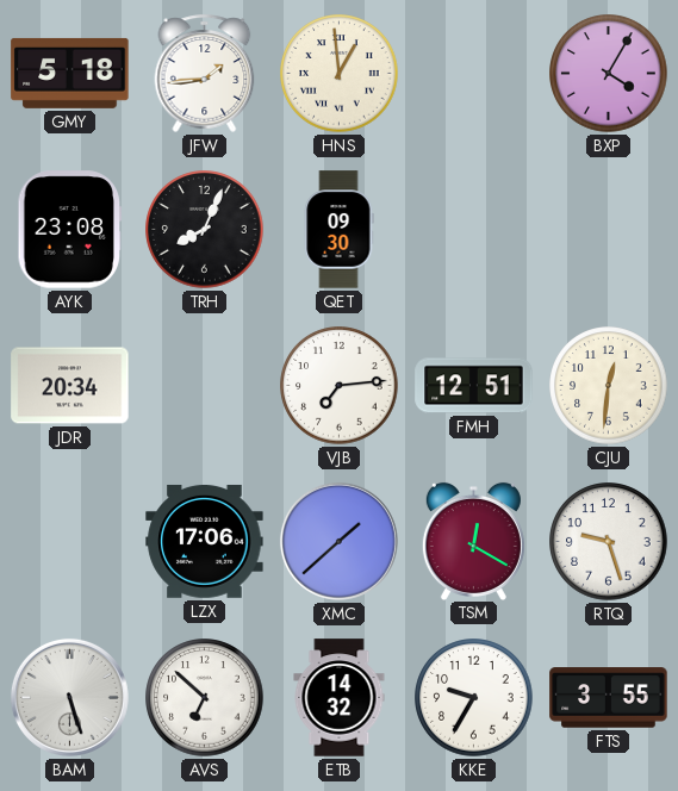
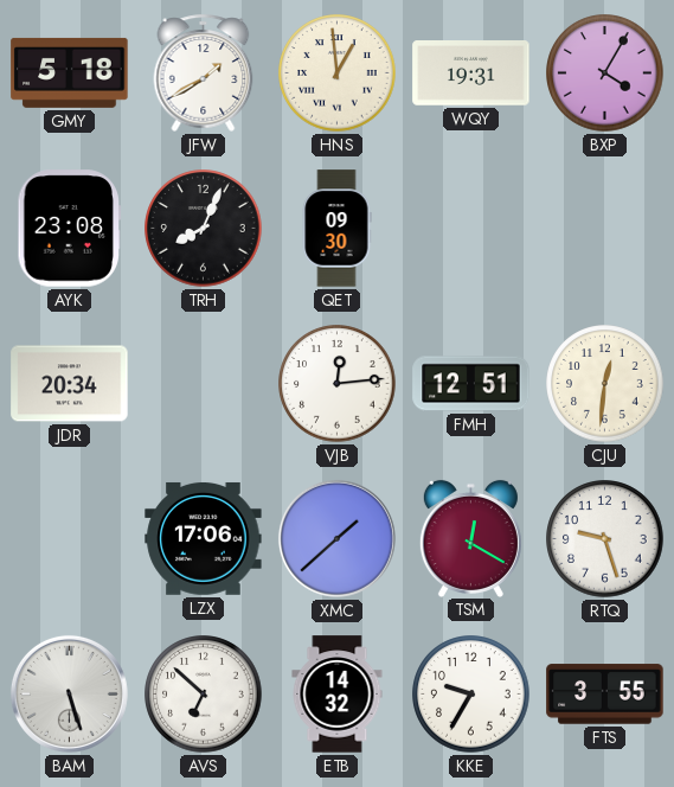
JFW: 1:44 -> 1:40
WQY: none -> 19:31
VJB: 7:14 -> 12:14
